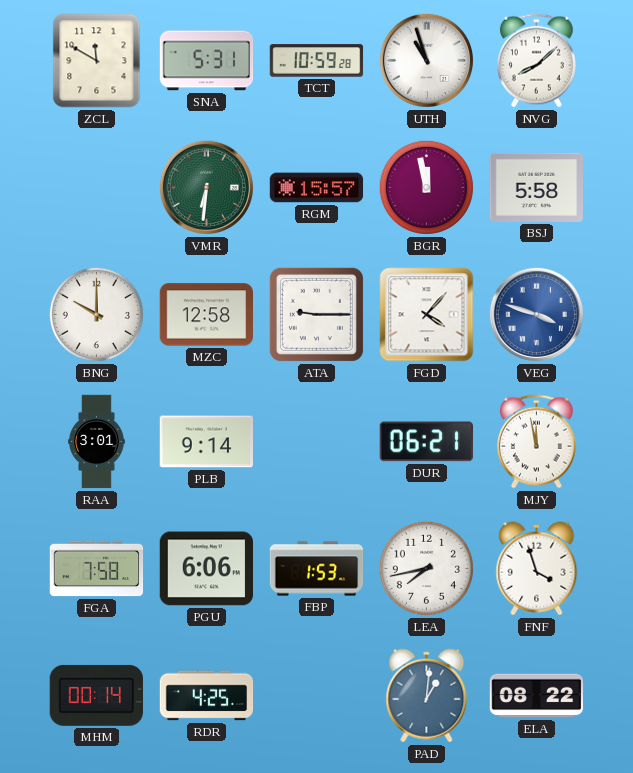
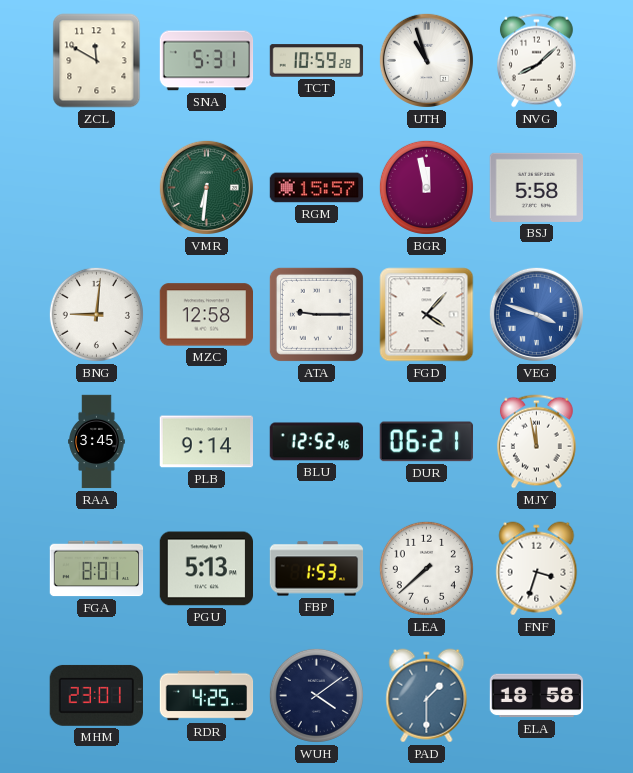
BNG: 10:00 -> 9:01
RAA: 3:01 -> 3:45
BLU: none -> 12:52
FGA: 7:58 -> 8:01
PGU: 6:06 -> 5:13
LEA: 7:43 -> 7:38
FNF: 3:57 -> 3:33
MHM: 00:14 -> 23:01
WUH: none -> 4:09
PAD: 1:01 -> 1:30
ELA: 08:22 -> 18:58
